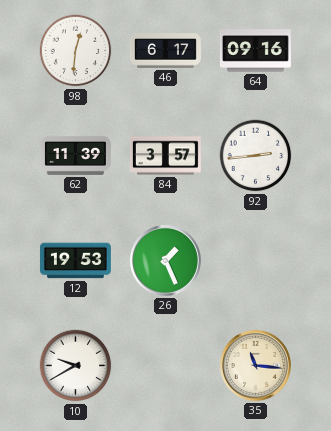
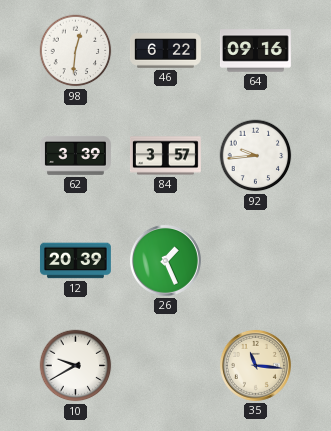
46: 6:17 -> 6:22
62: 11:39 -> 3:39
92: 2:44 -> 9:44
12: 19:53 -> 20:39
